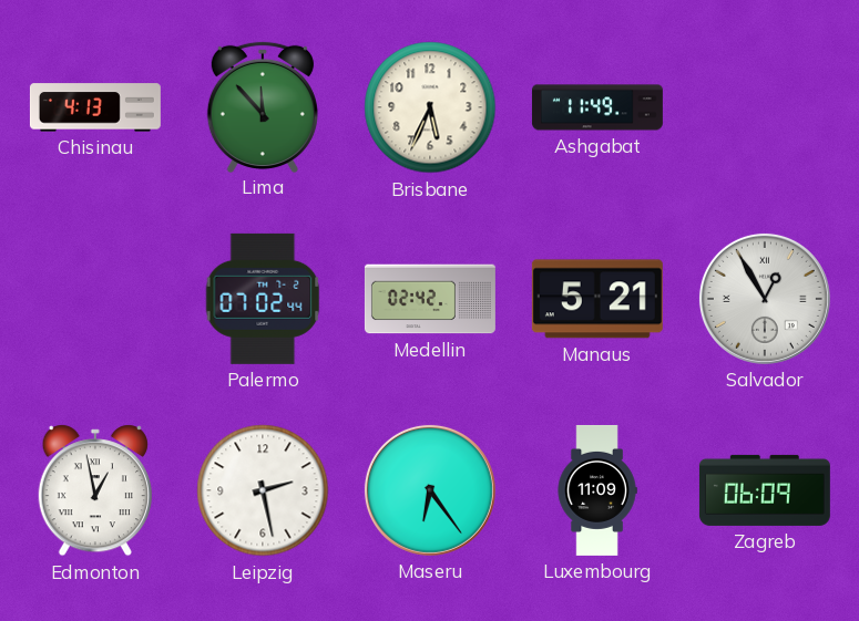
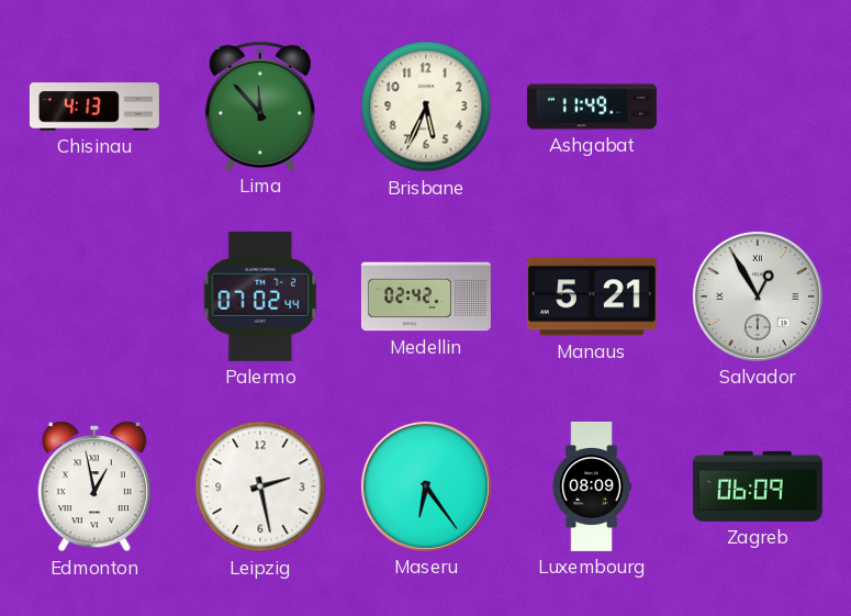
Luxembourg: 11:09 -> 08:09
